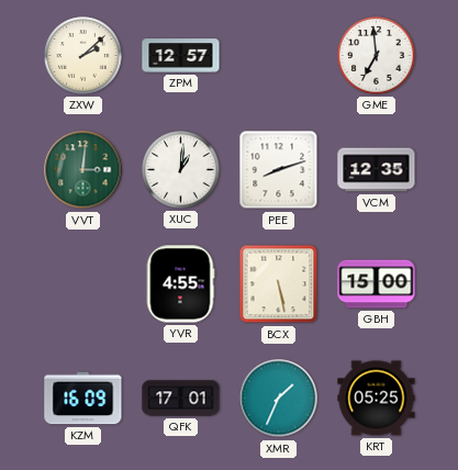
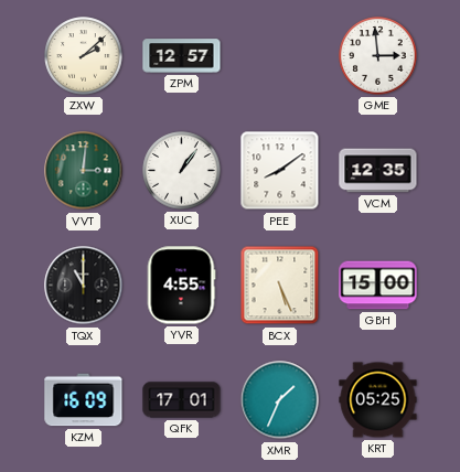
GME: 6:59 -> 2:59
XUC: 1:01 -> 1:06
PEE: 8:12 -> 8:09
TQX: none -> 11:00
BCX: 5:28 -> 5:26
